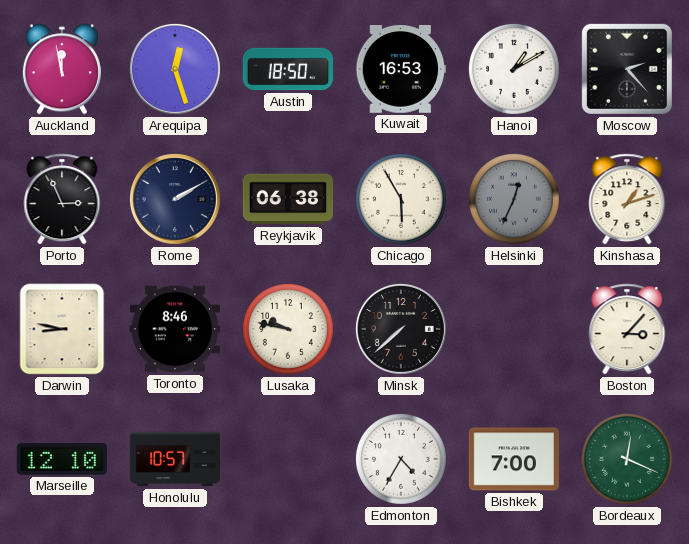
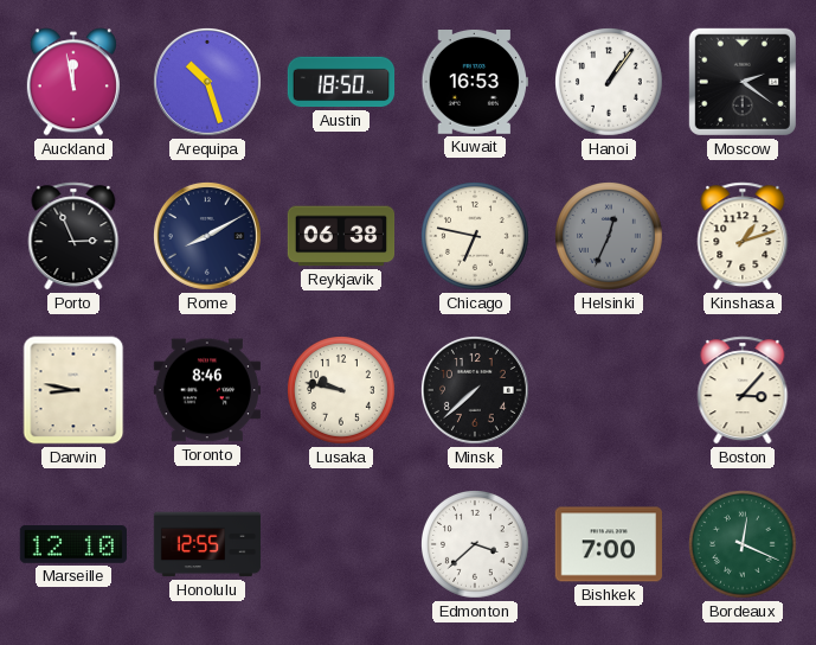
Arequipa: 12:27 -> 10:27
Hanoi: 1:10 -> 1:06
Moscow: 2:23 -> 2:21
Rome: 2:10 -> 8:10
Chicago: 5:55 -> 6:47
Honolulu: 10:57 -> 12:55
Edmonton: 4:35 -> 3:38
